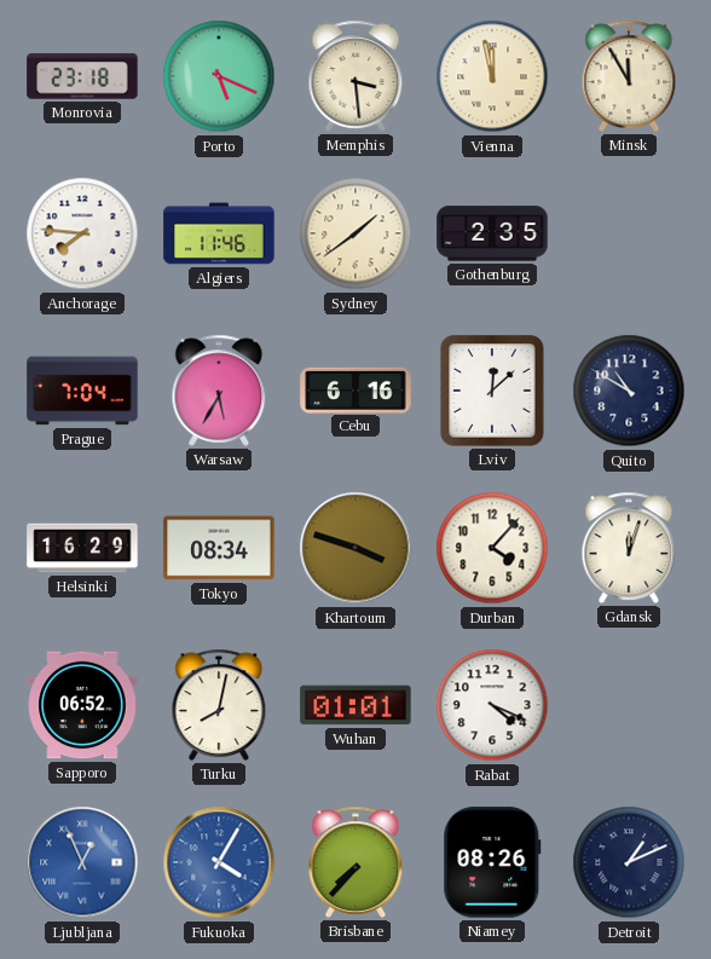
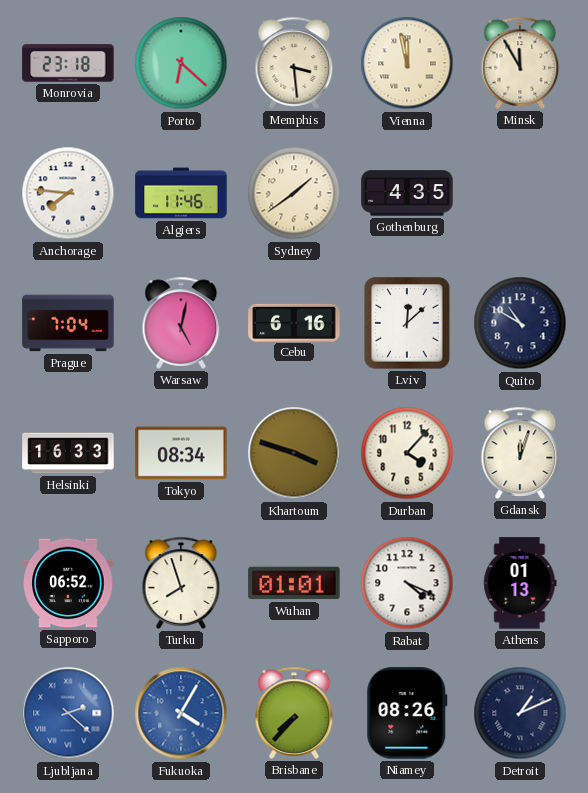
Porto: 5:19 -> 6:22
Gothenburg: 2:35 -> 4:35
Warsaw: 5:35 -> 5:02
Helsinki: 16:29 -> 16:33
Turku: 8:02 -> 7:57
Athens: none -> 01:13
Ljubljana: 12:56 -> 2:22
